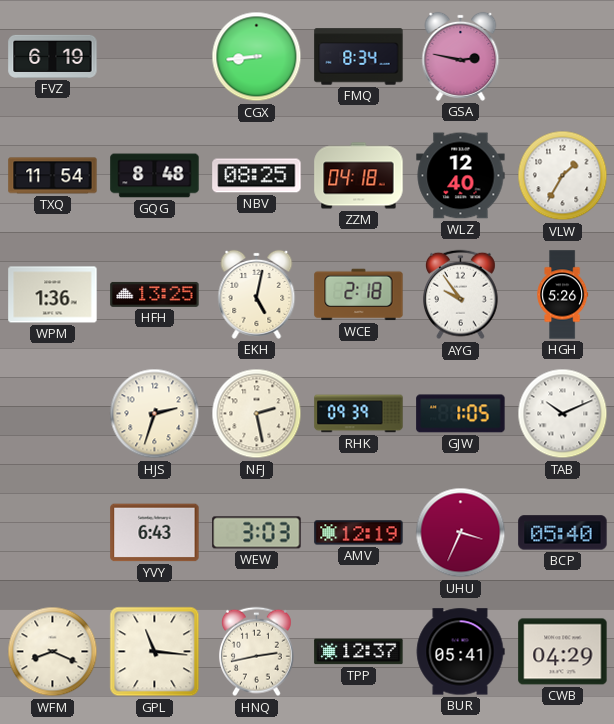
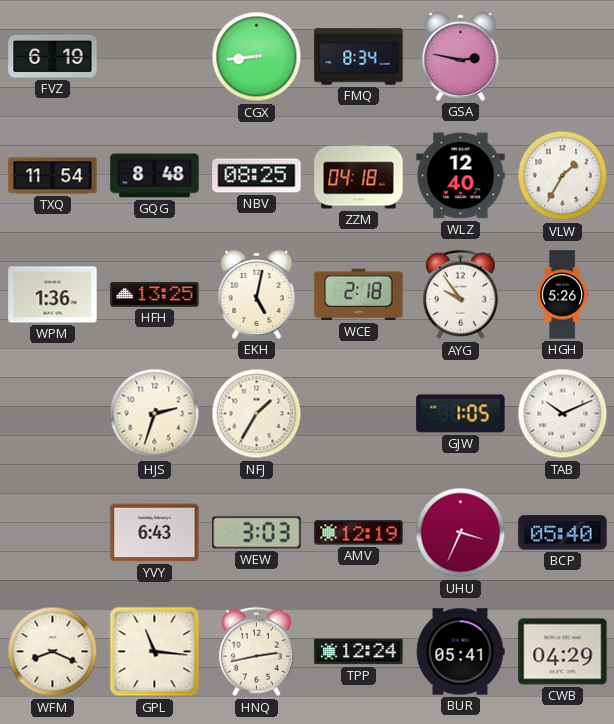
NFJ: 2:28 -> 1:35
RHK: 09:39 -> none
TPP: 12:37 -> 12:24
